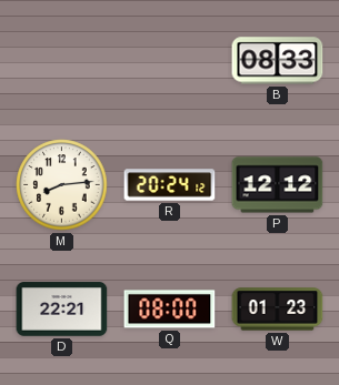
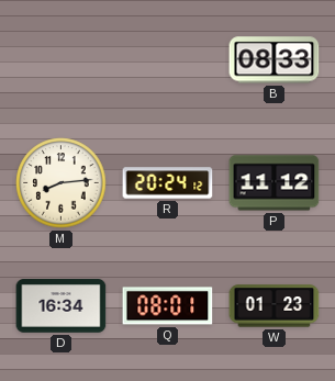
P: 12:12 -> 11:12
D: 22:21 -> 16:34
Q: 08:00 -> 08:01
